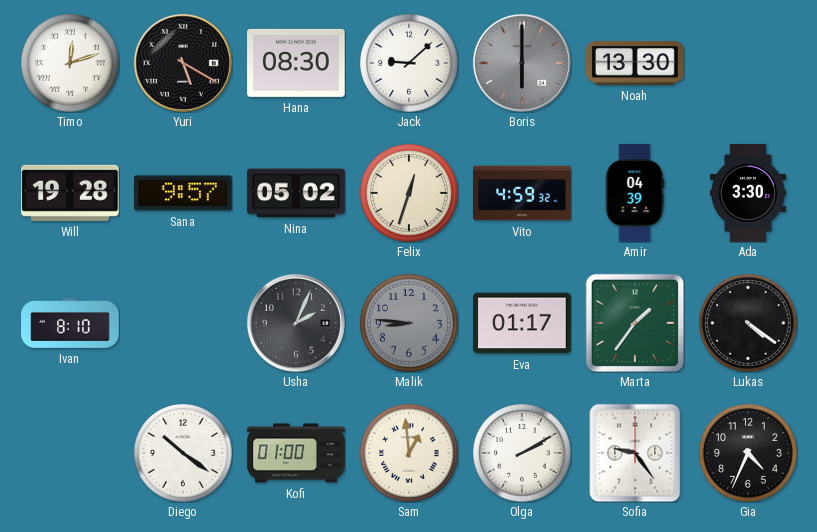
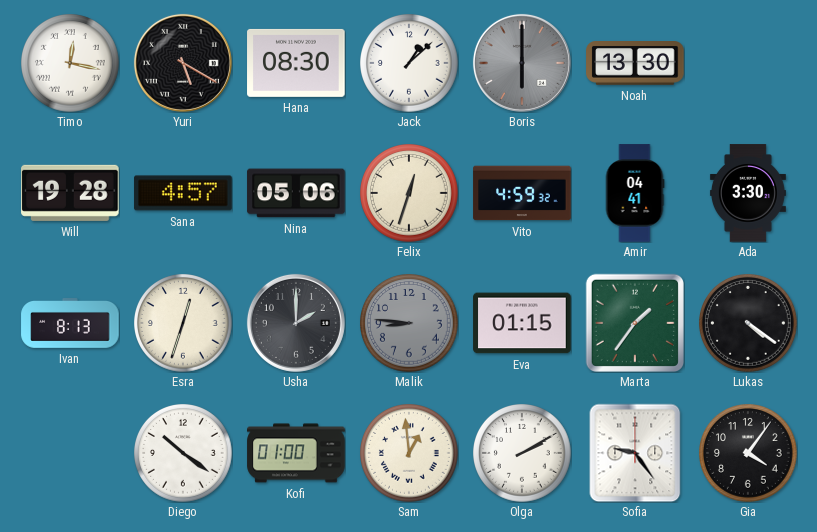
Timo: 12:12 -> 12:17
Jack: 9:08 -> 1:08
Sana: 9:57 -> 4:57
Nina: 05:02 -> 05:06
Amir: 04:39 -> 04:41
Ivan: 8:10 -> 8:13
Esra: none -> 12:33
Usha: 2:04 -> 2:00
Eva: 01:17 -> 01:15
Gia: 4:34 -> 4:06
